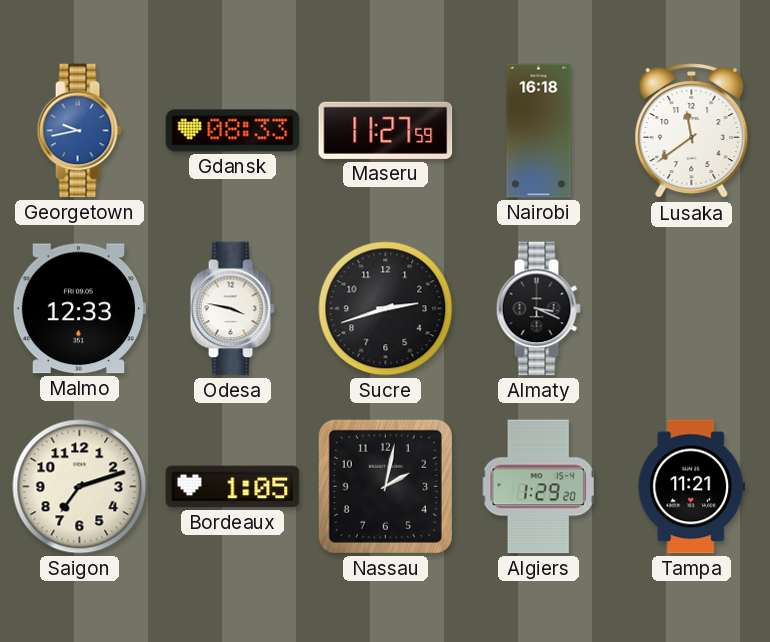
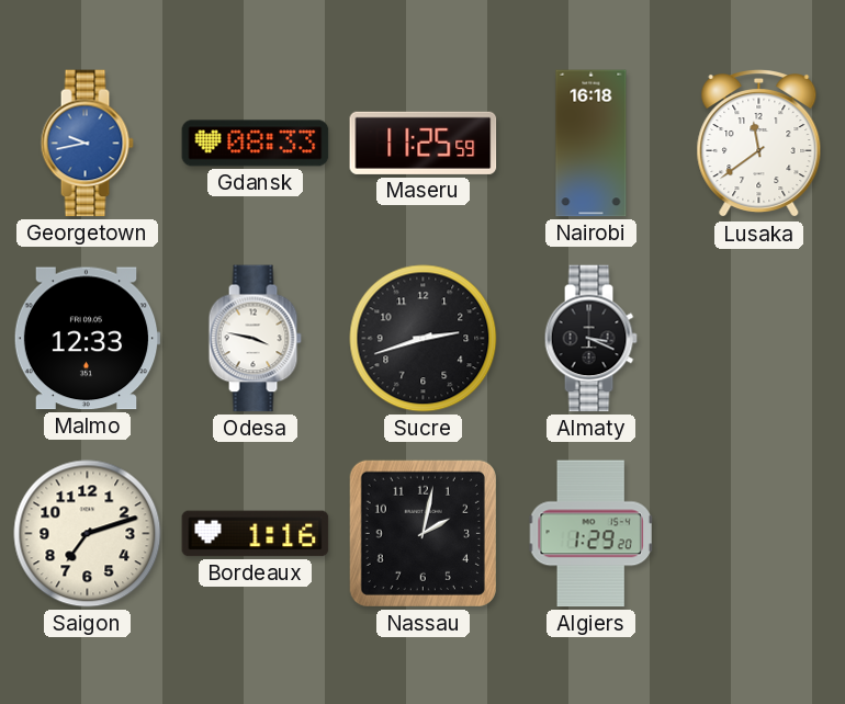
Maseru: 11:27 -> 11:25
Bordeaux: 1:05 -> 1:16
Tampa: 11:21 -> none
